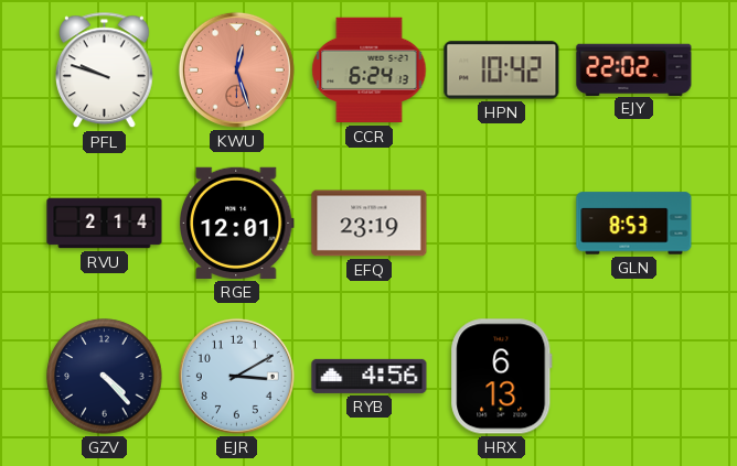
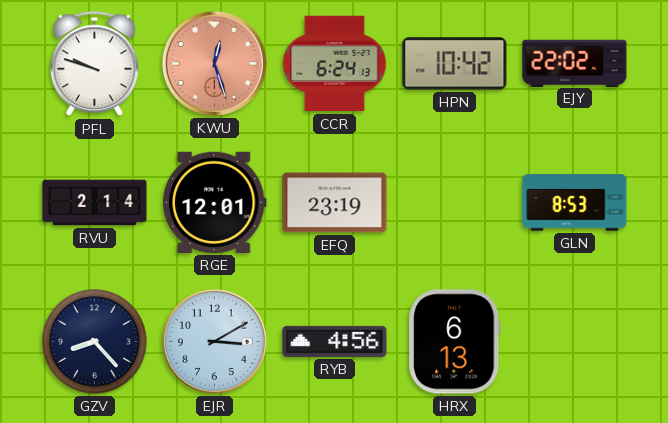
GZV: 4:23 -> 8:23
